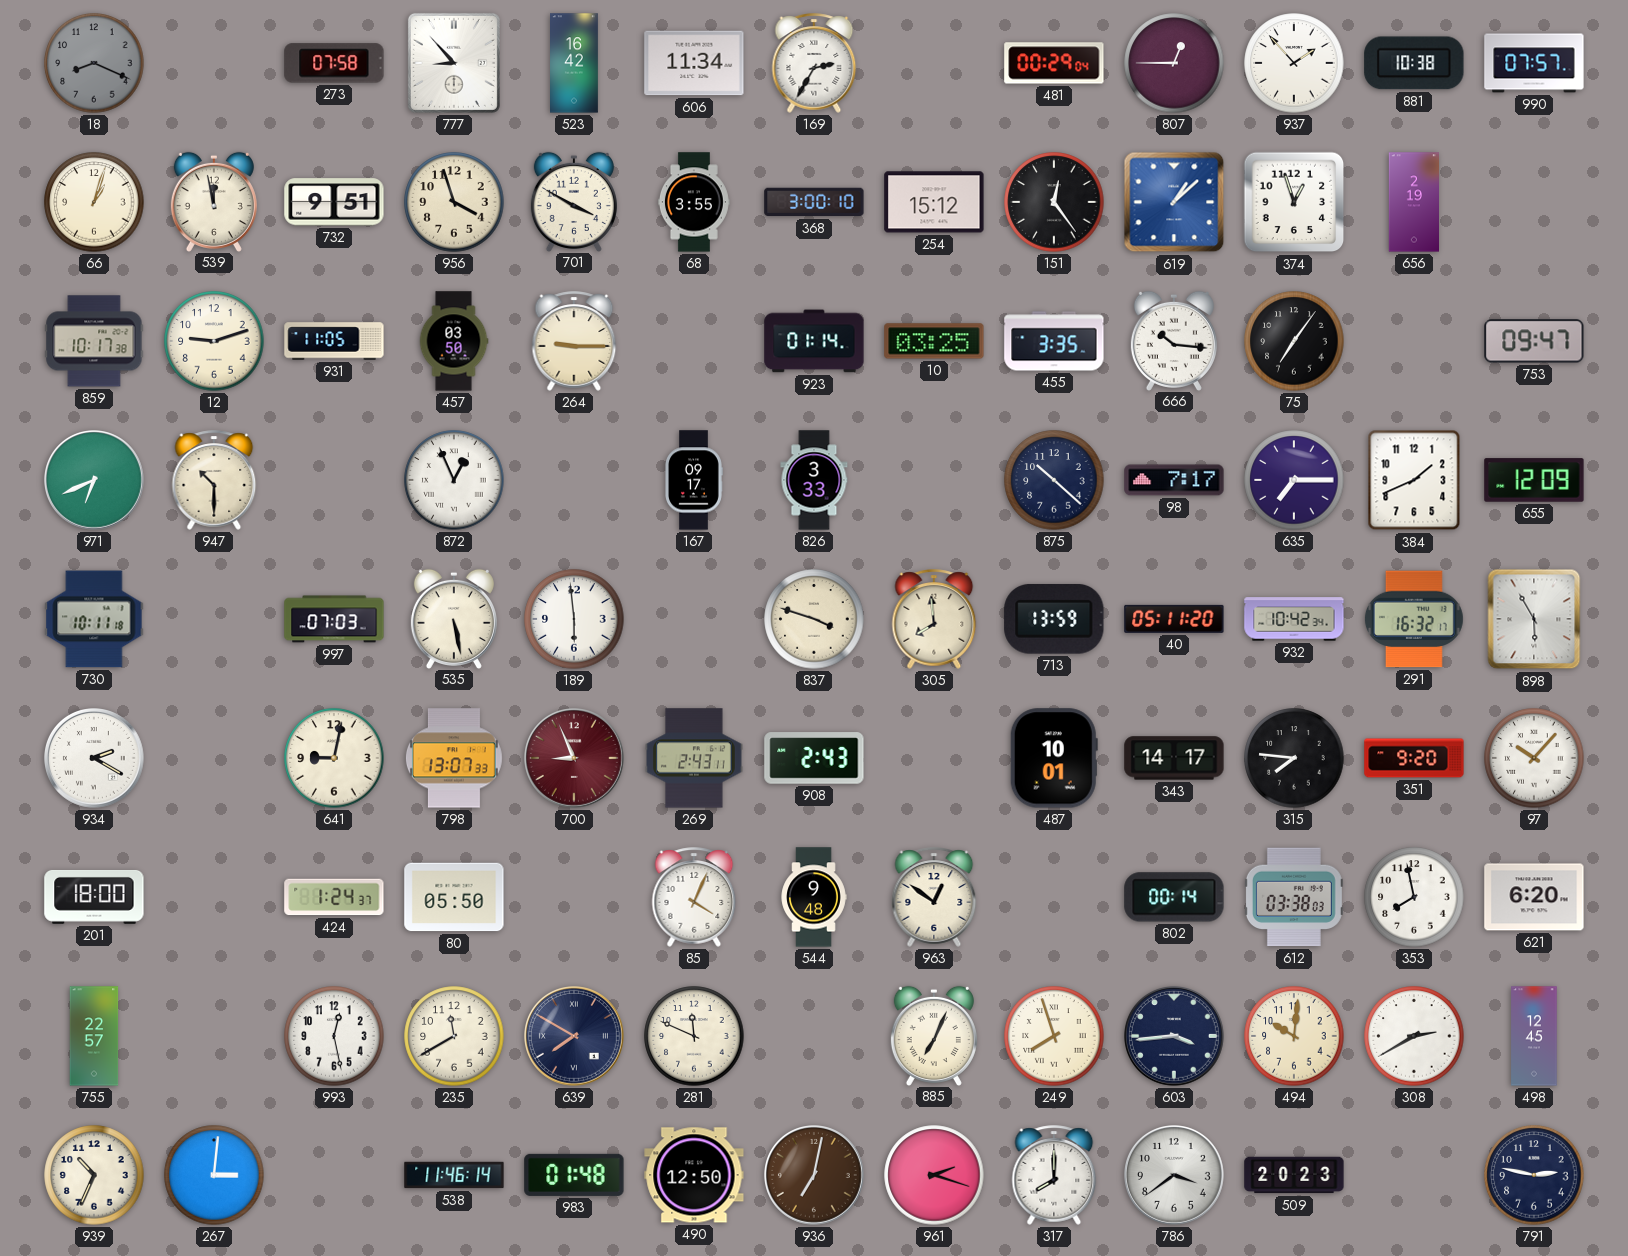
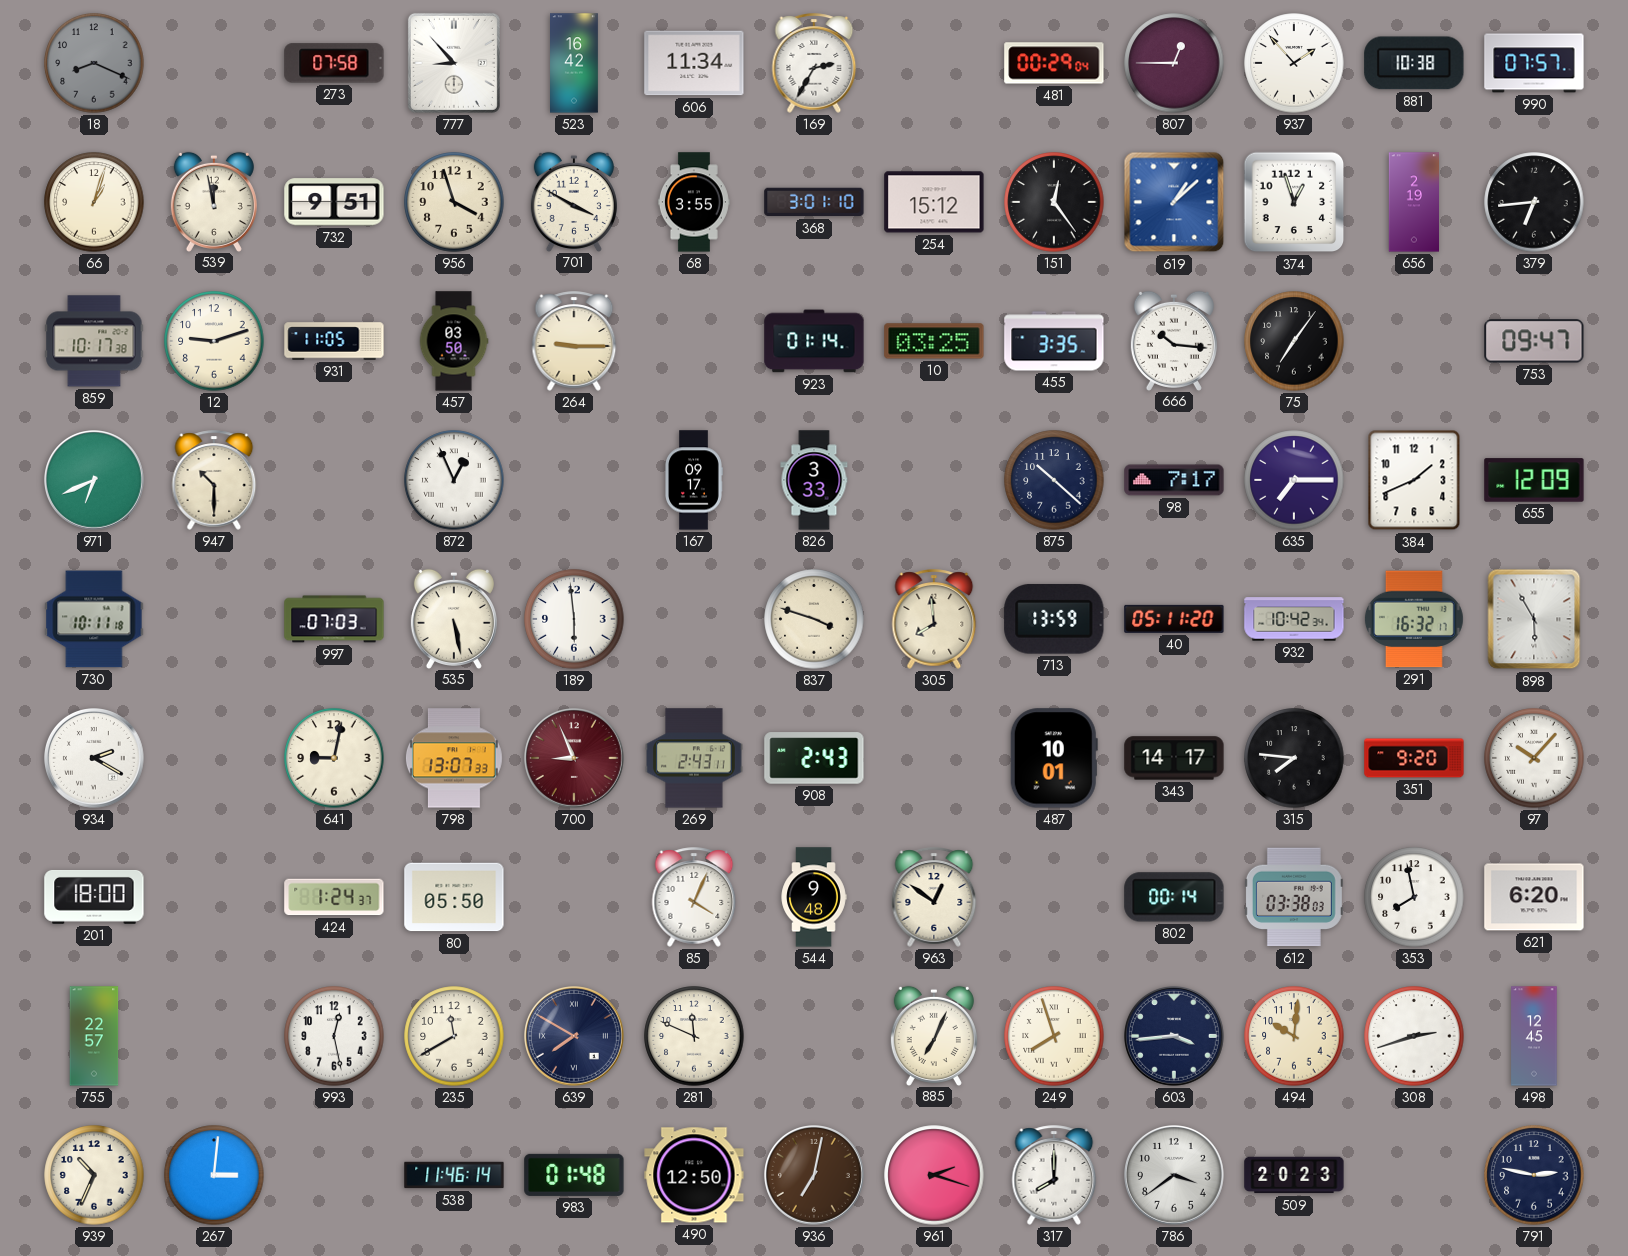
368: 3:00 -> 3:01
379: none -> 6:44
308: 2:40 -> 2:42
